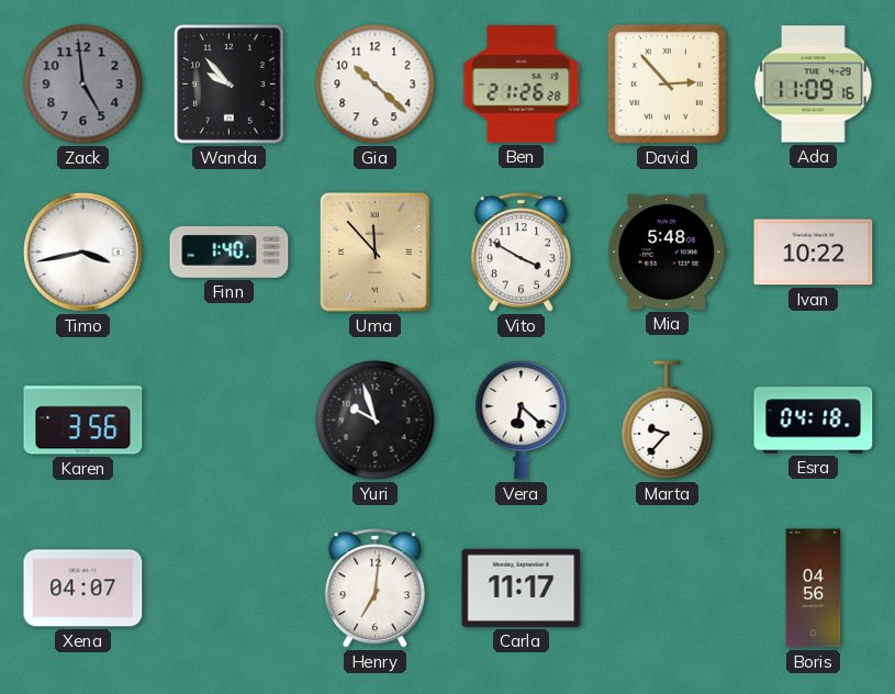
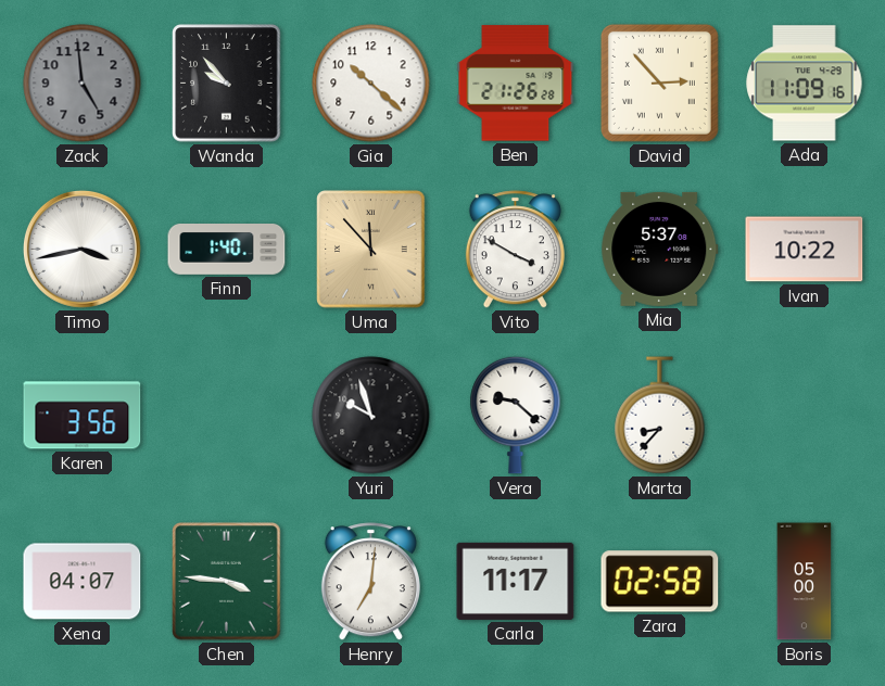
Mia: 5:48 -> 5:37
Vera: 6:22 -> 9:22
Marta: 9:37 -> 8:37
Esra: 04:18 -> none
Chen: none -> 3:46
Zara: none -> 02:58
Boris: 04:56 -> 05:00
